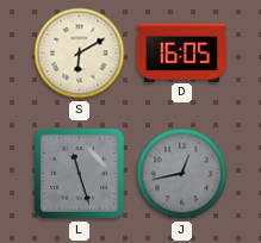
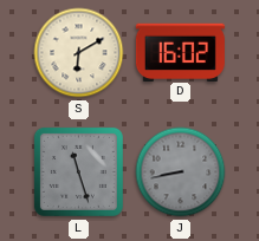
D: 16:05 -> 16:02
J: 12:43 -> 8:43
